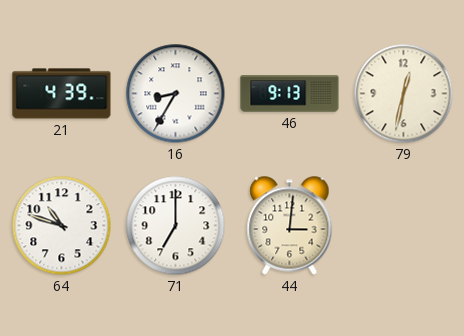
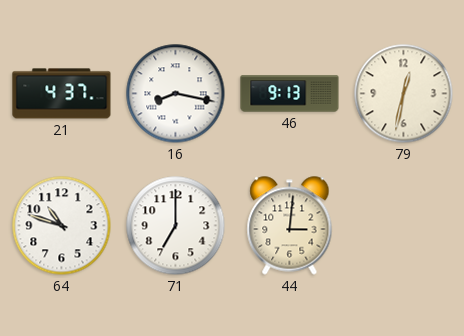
21: 4:39 -> 4:37
16: 8:35 -> 8:17
